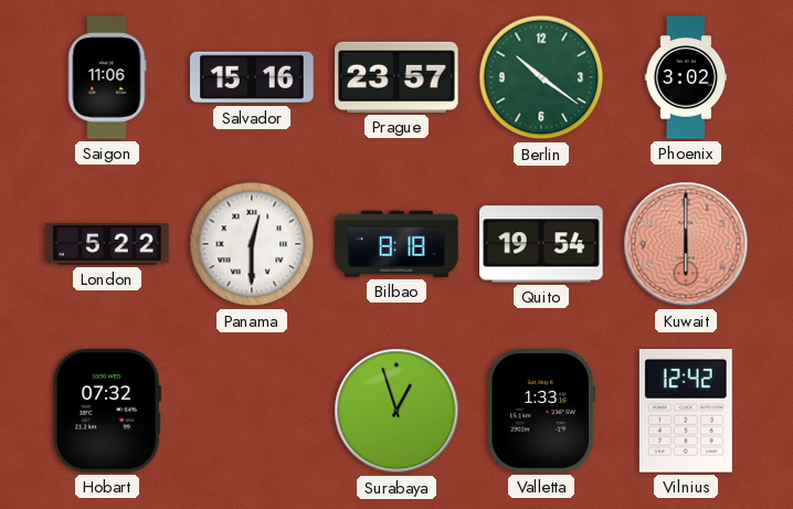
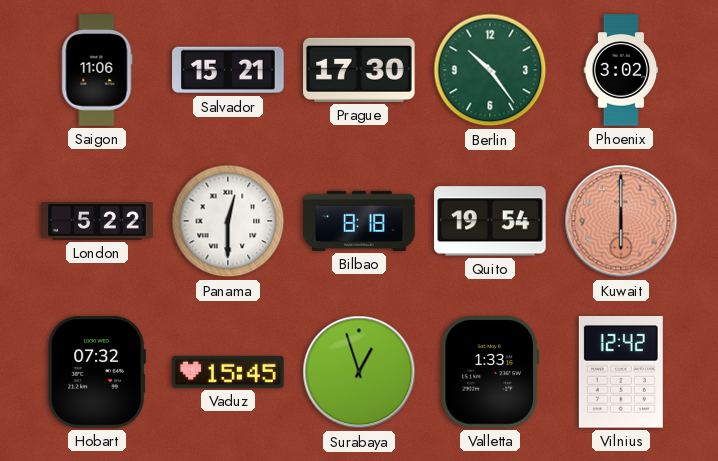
Salvador: 15:16 -> 15:21
Prague: 23:57 -> 17:30
Berlin: 10:21 -> 10:24
Vaduz: none -> 15:45
